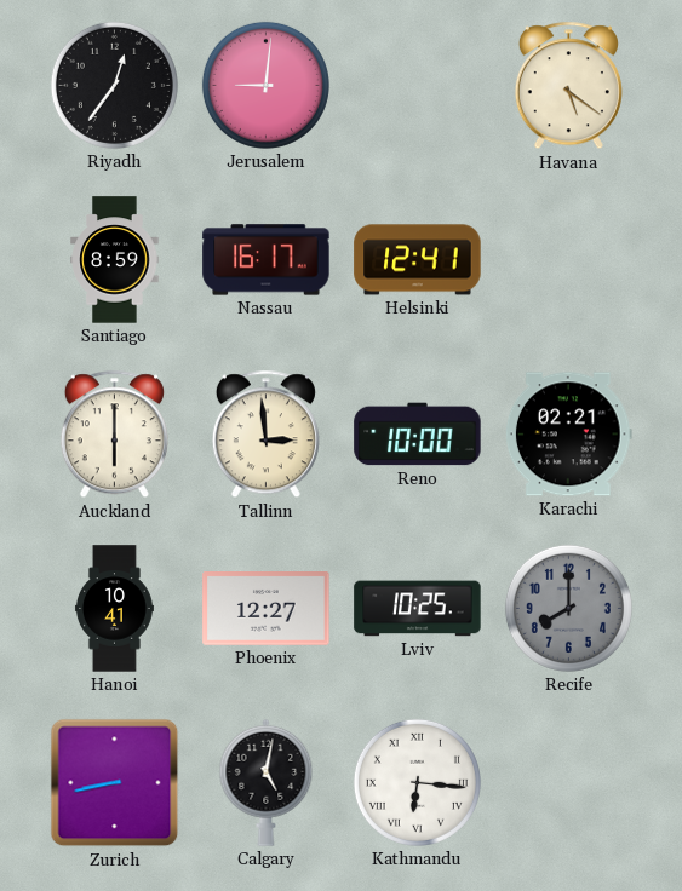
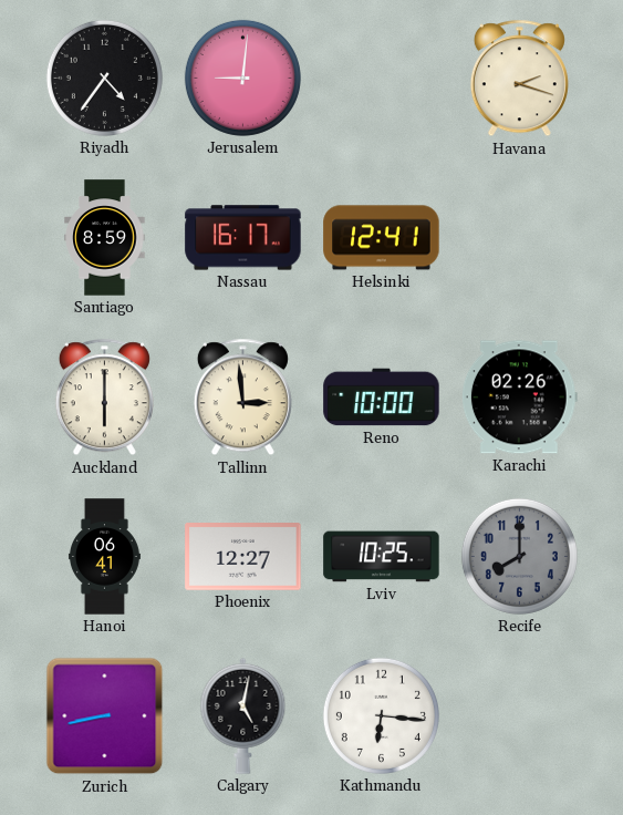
Riyadh: 12:36 -> 4:36
Havana: 5:21 -> 2:18
Karachi: 02:21 -> 02:26
Hanoi: 10:41 -> 06:41
Kathmandu numerals: Roman -> Arabic
